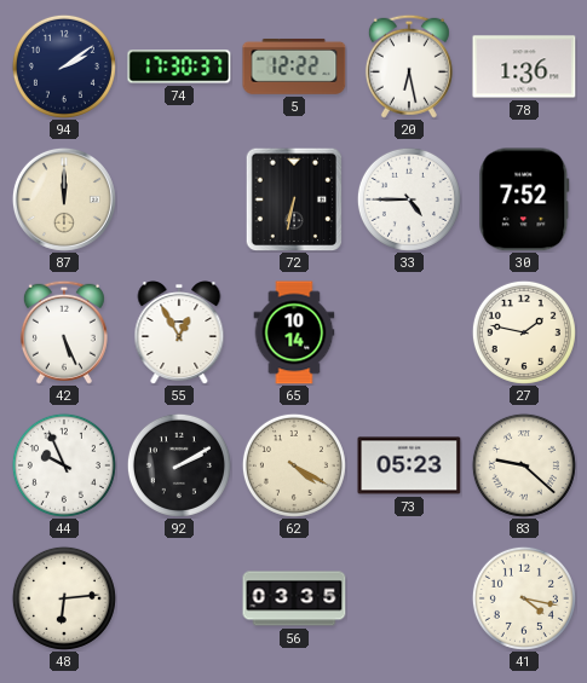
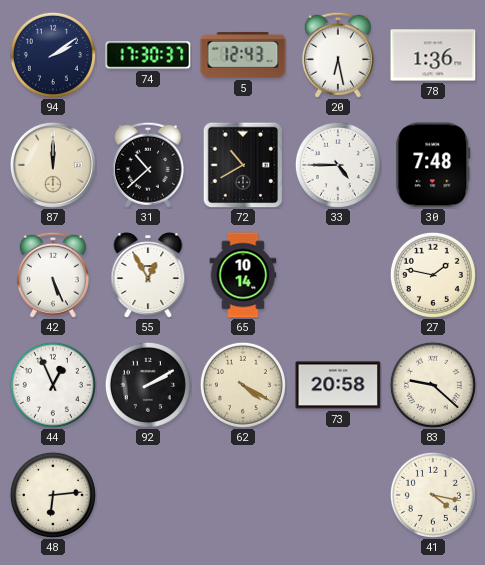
5: 12:22 -> 12:43
31: none -> 10:38
72: 6:32 -> 10:40
30: 7:52 -> 7:48
44: 9:56 -> 12:56
73: 05:23 -> 20:58
56: 03:35 -> none
